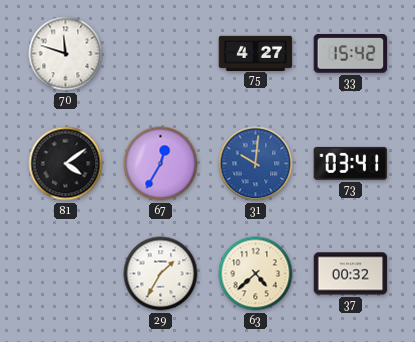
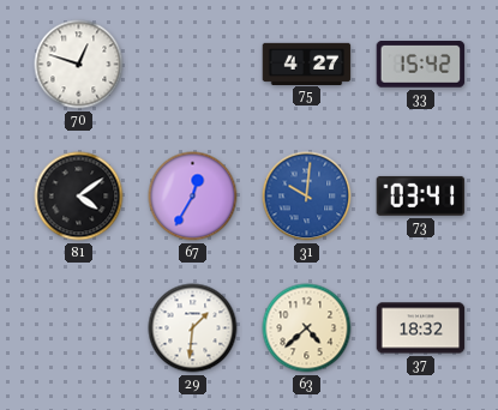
70: 11:48 -> 12:48
29: 1:35 -> 1:31
37: 00:32 -> 18:32
